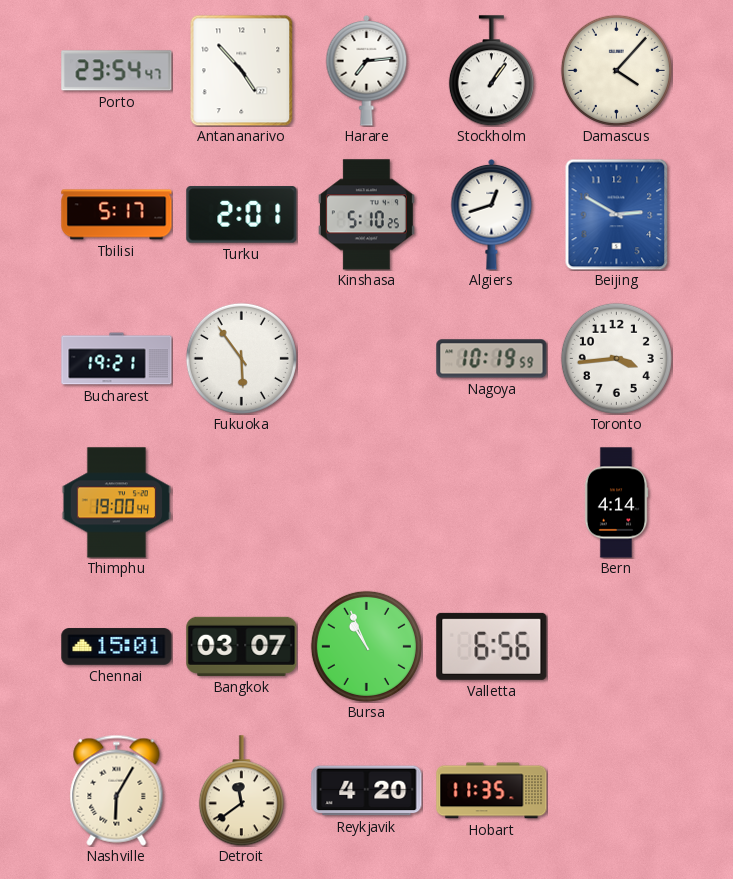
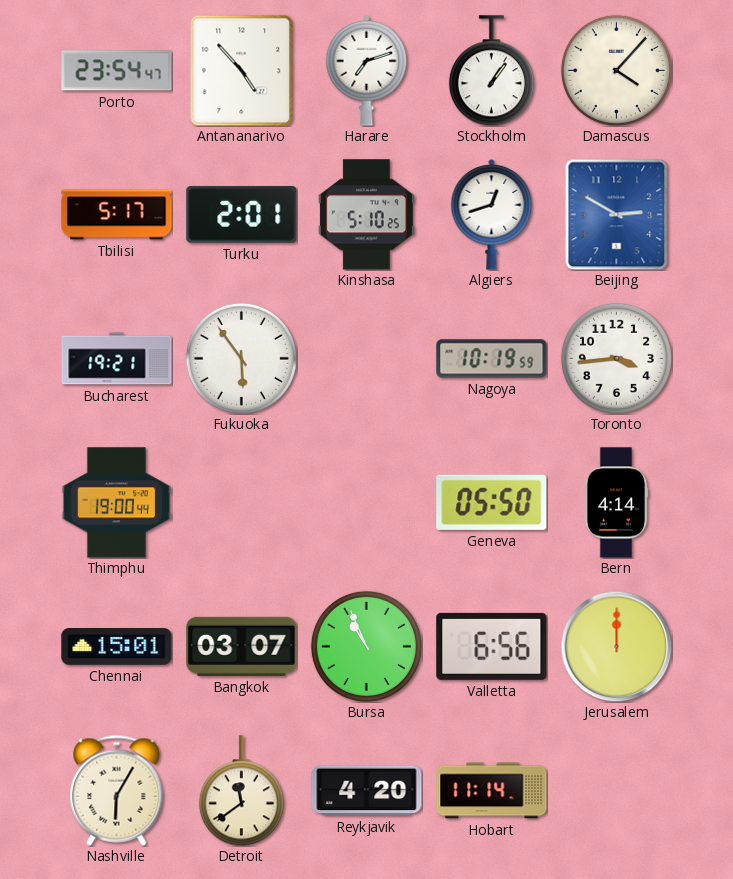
Harare: 7:14 -> 7:12
Geneva: none -> 05:50
Jerusalem: none -> 12:00
Hobart: 11:35 -> 11:14
